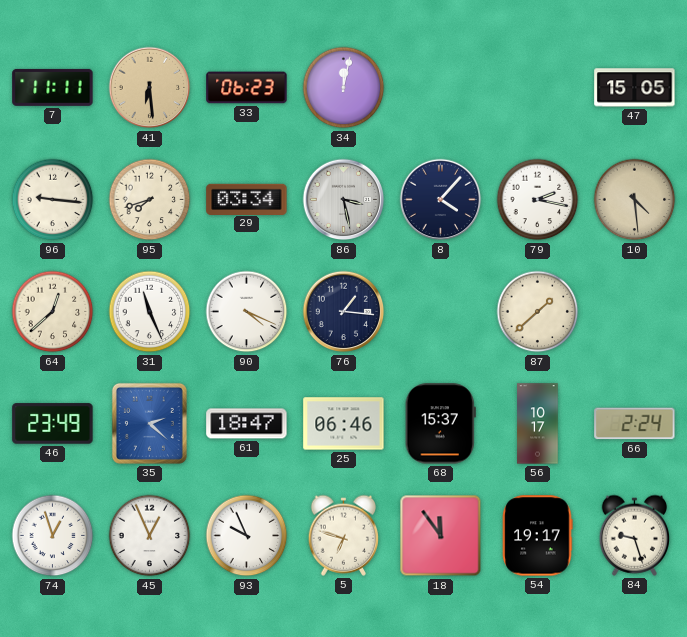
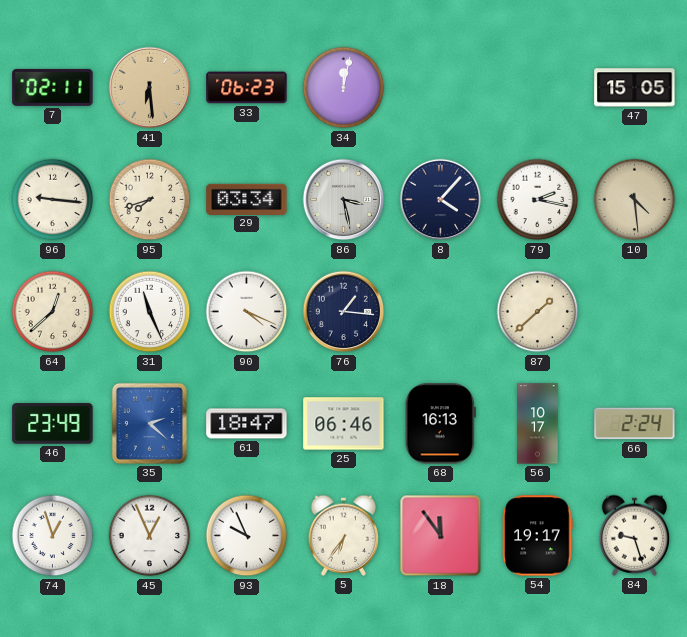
7: 11:11 -> 02:11
68: 15:37 -> 16:13
5: 6:48 -> 6:36
